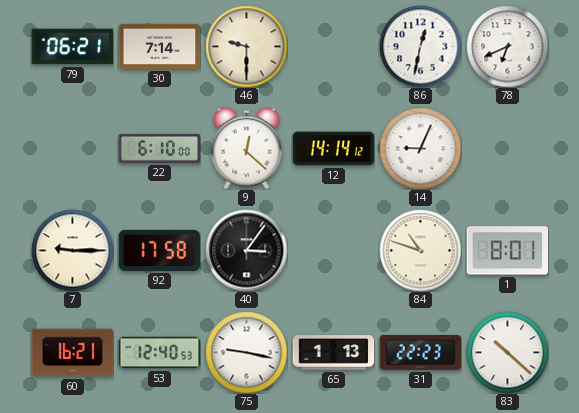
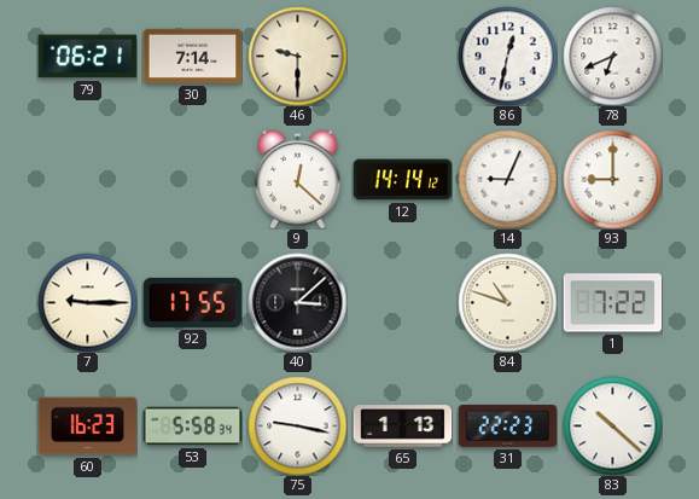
22: 6:10 -> none
93: none -> 9:00
92: 17:58 -> 17:55
40: 3:06 -> 3:08
1: 8:01 -> 7:22
60: 16:21 -> 16:23
53: 12:40 -> 5:58
